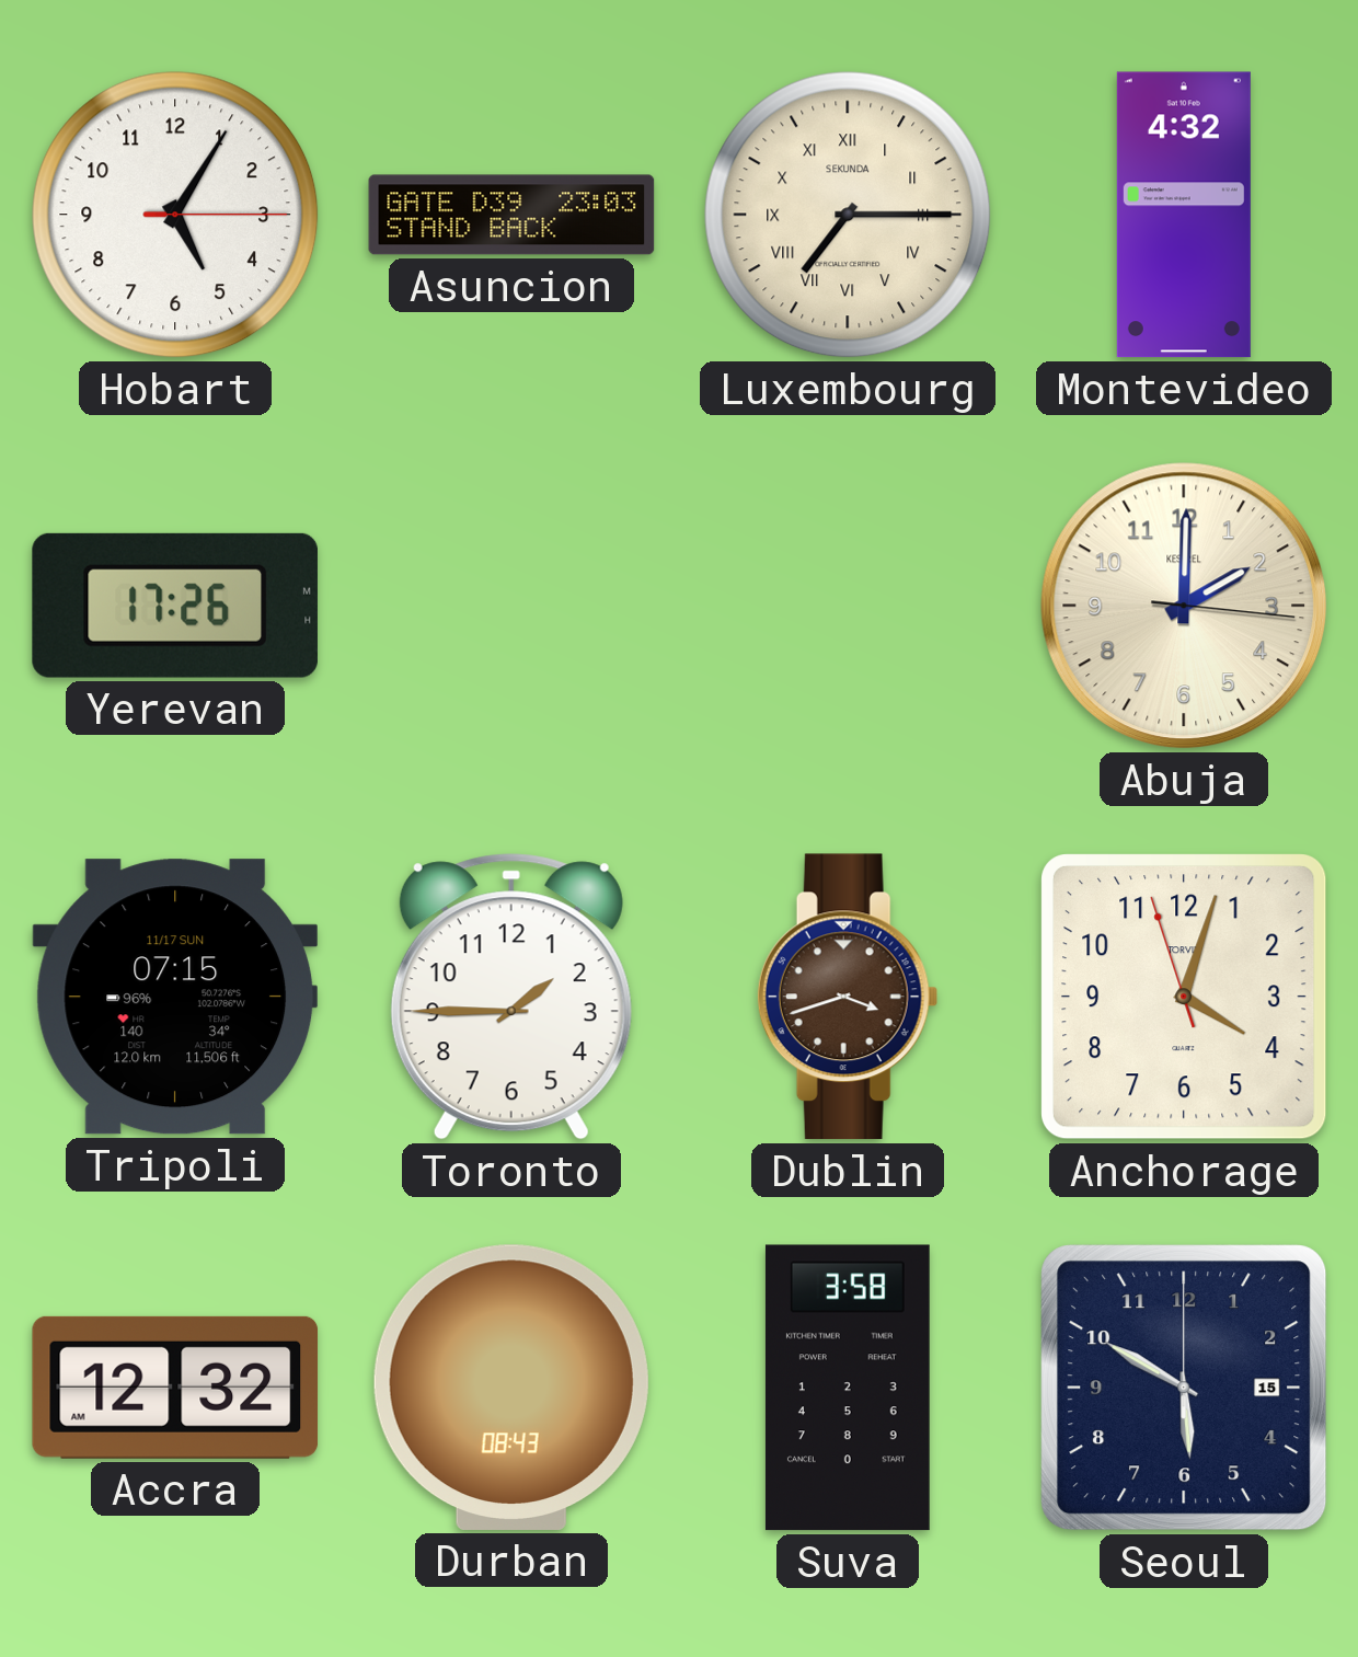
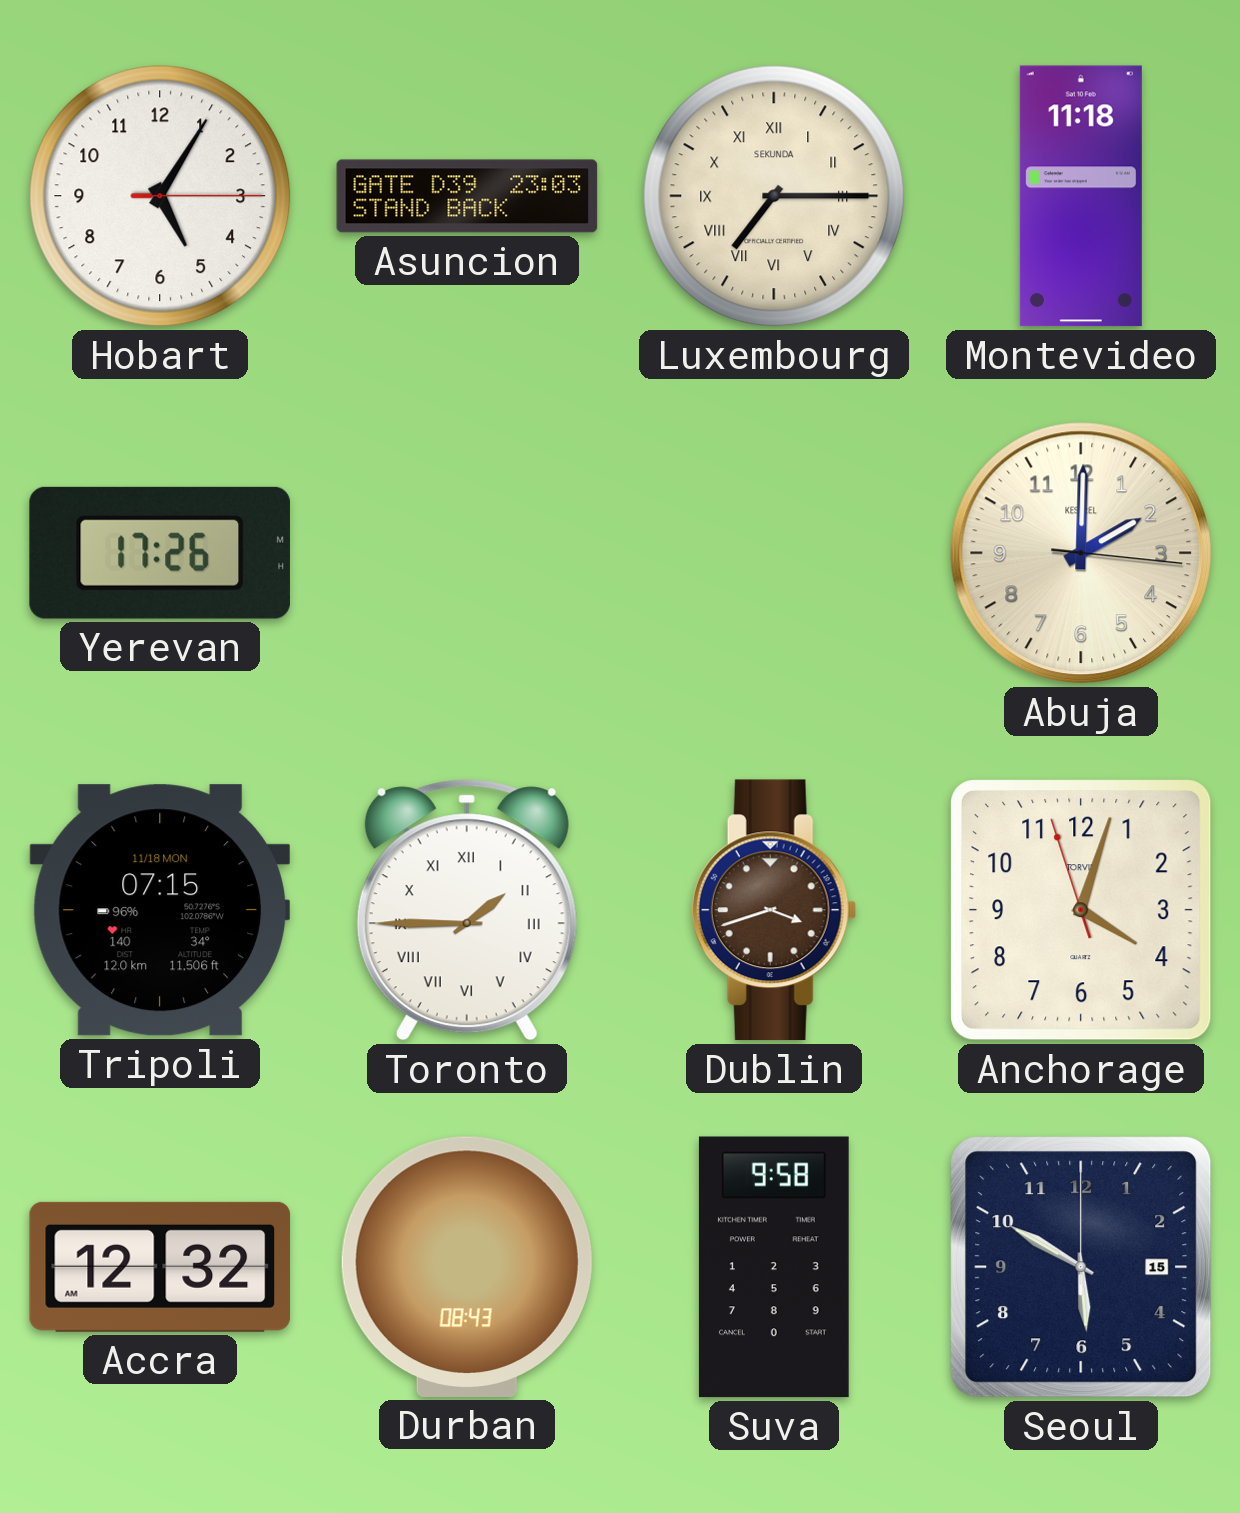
Montevideo: 4:32 -> 11:18
Tripoli date: 11/17 SUN -> 11/18 MON
Toronto numerals: Arabic -> Roman
Suva: 3:58 -> 9:58
